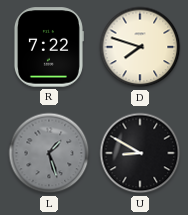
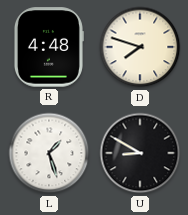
R: 7:22 -> 4:48
L dial: grey -> white
